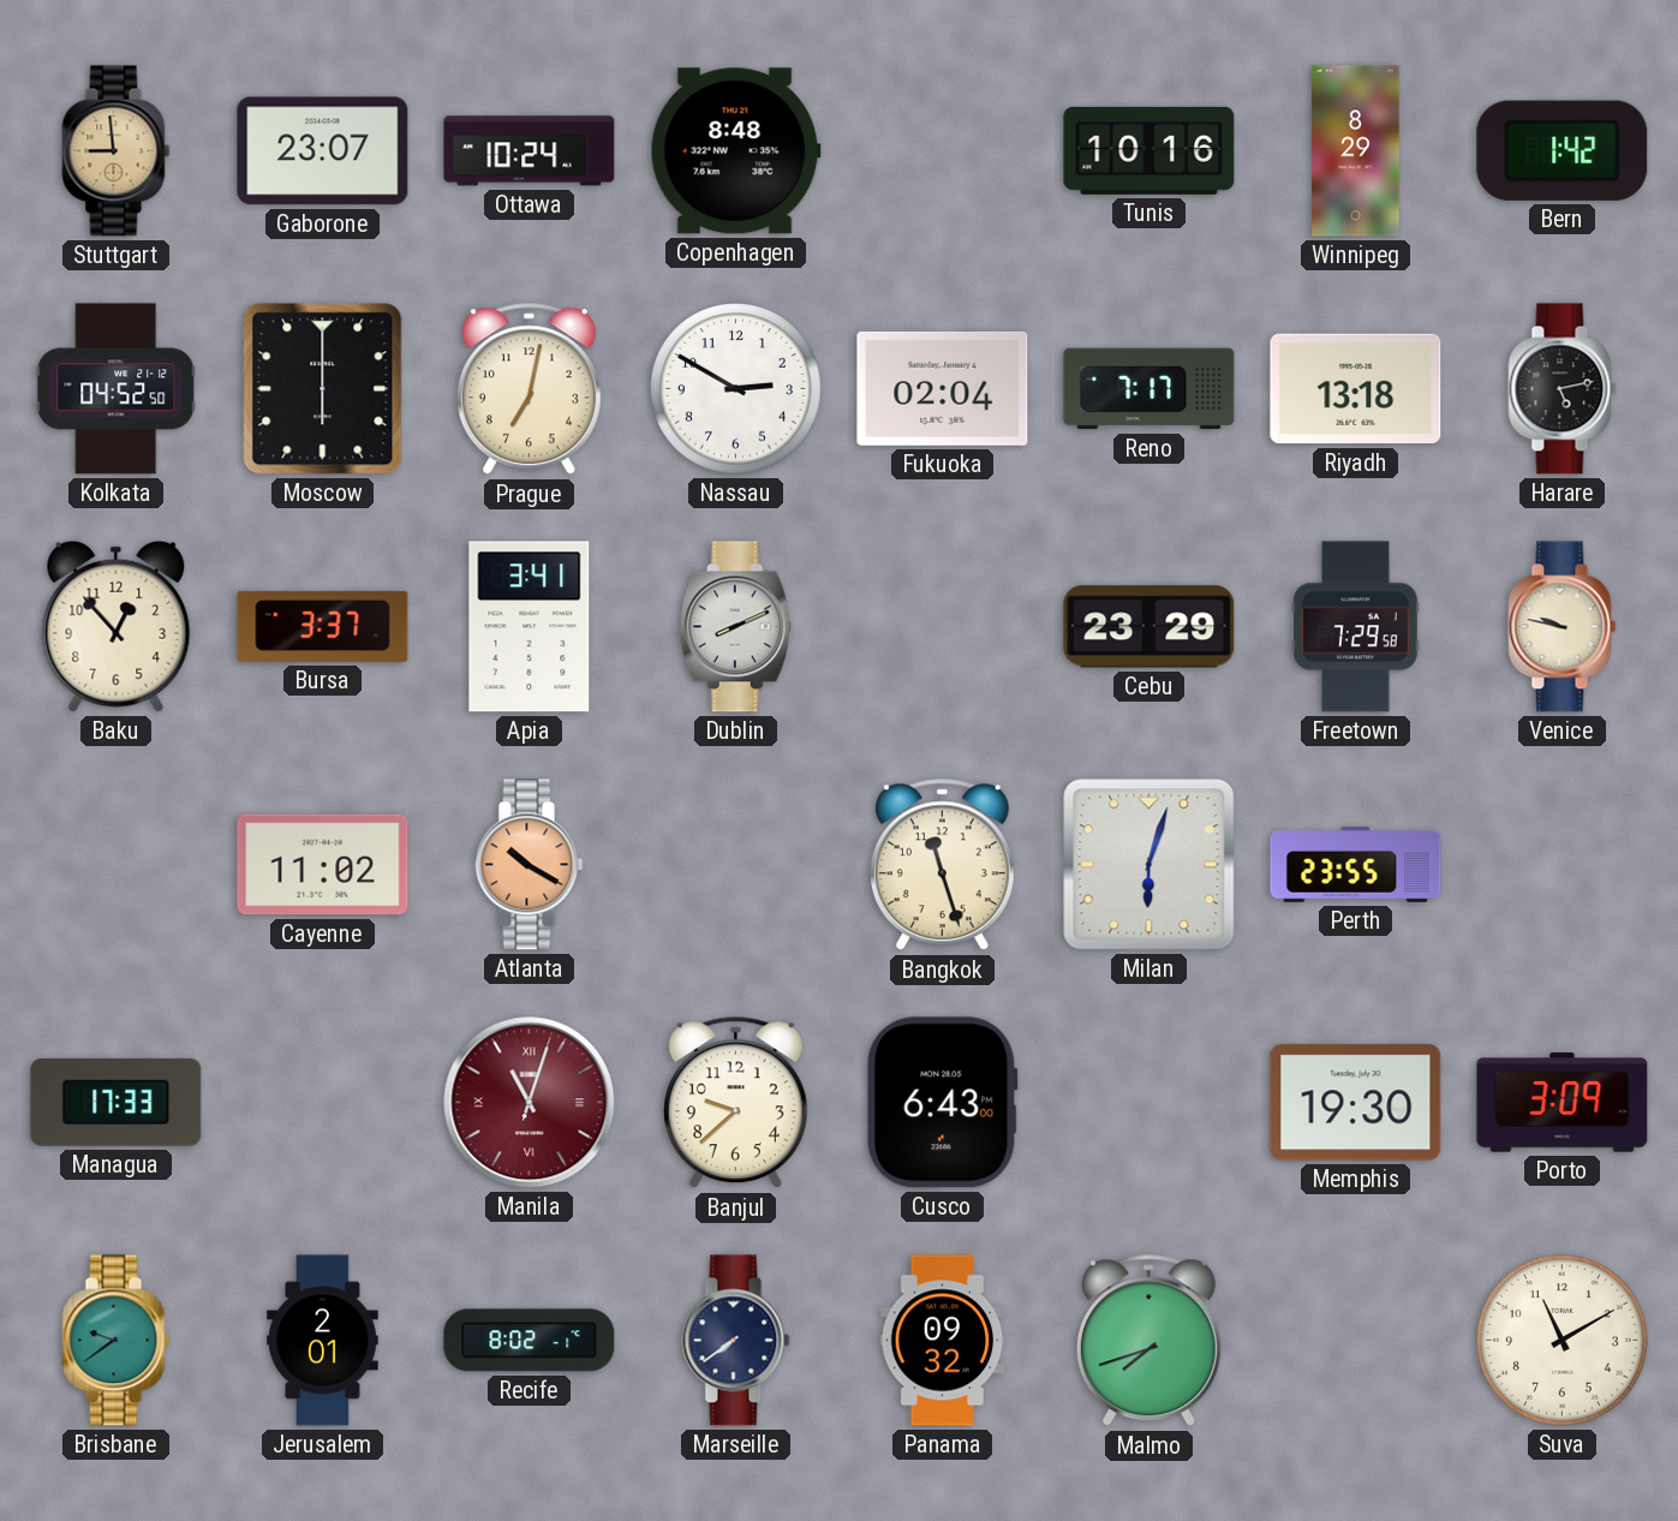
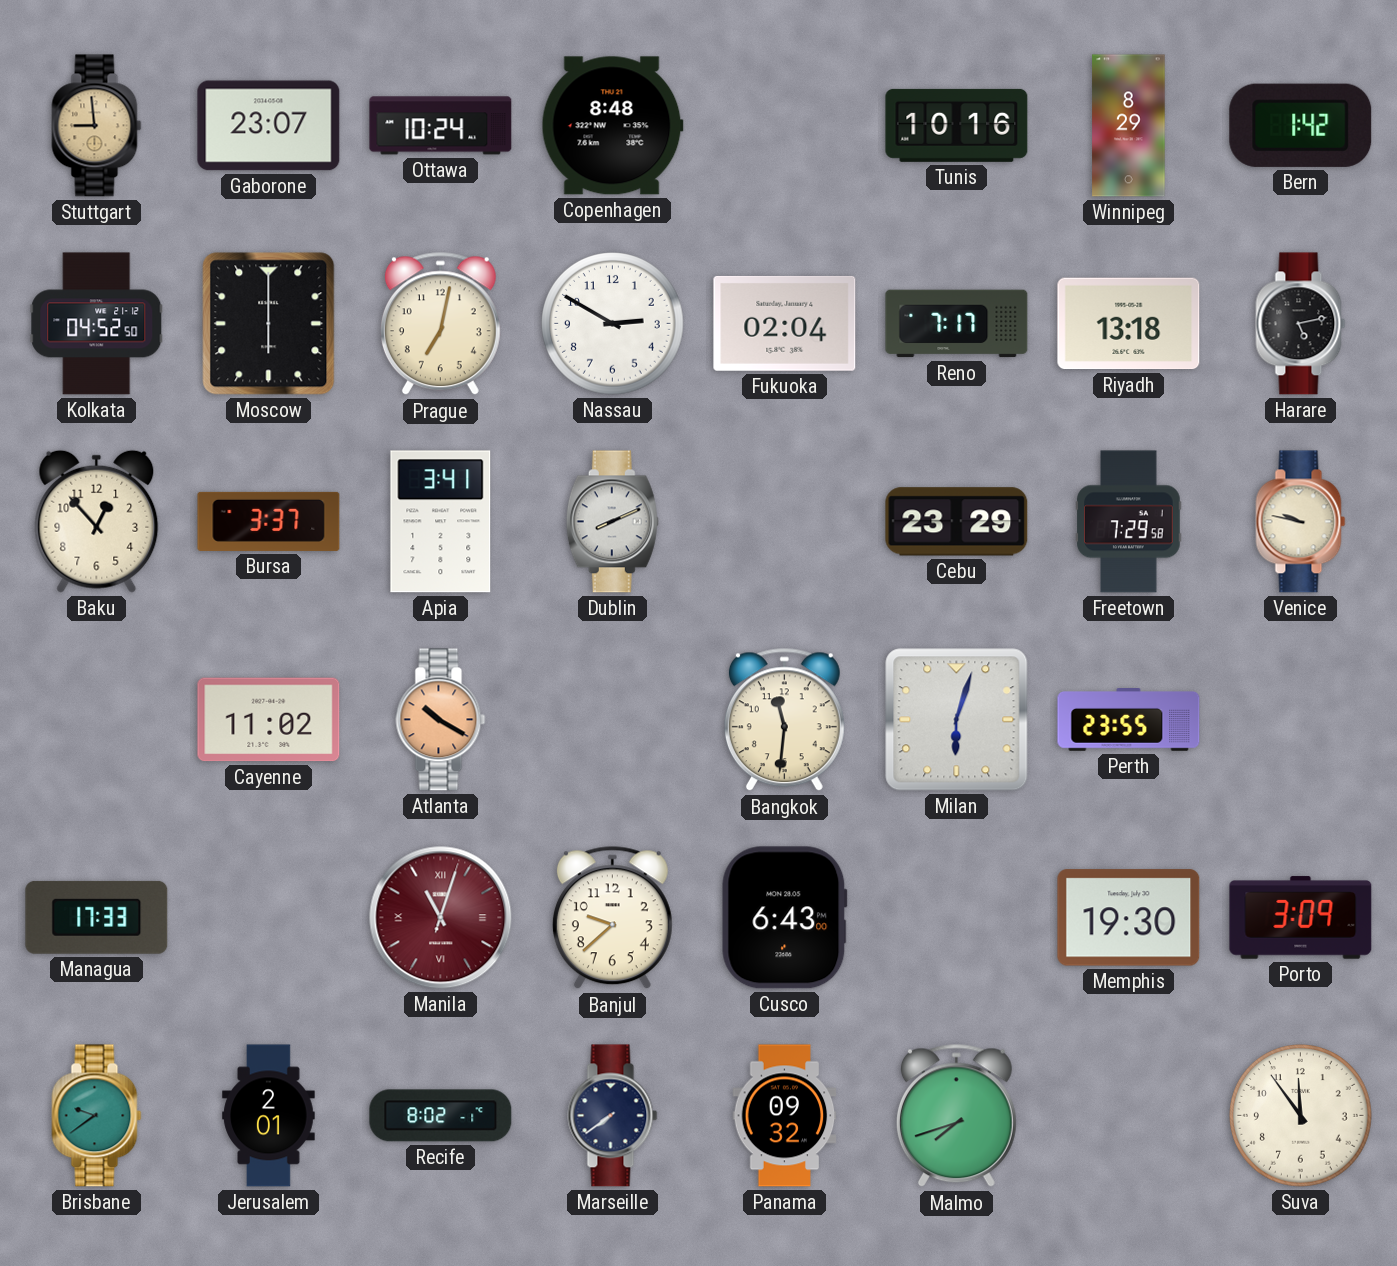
Bangkok: 11:27 -> 11:31
Suva: 11:10 -> 11:54
